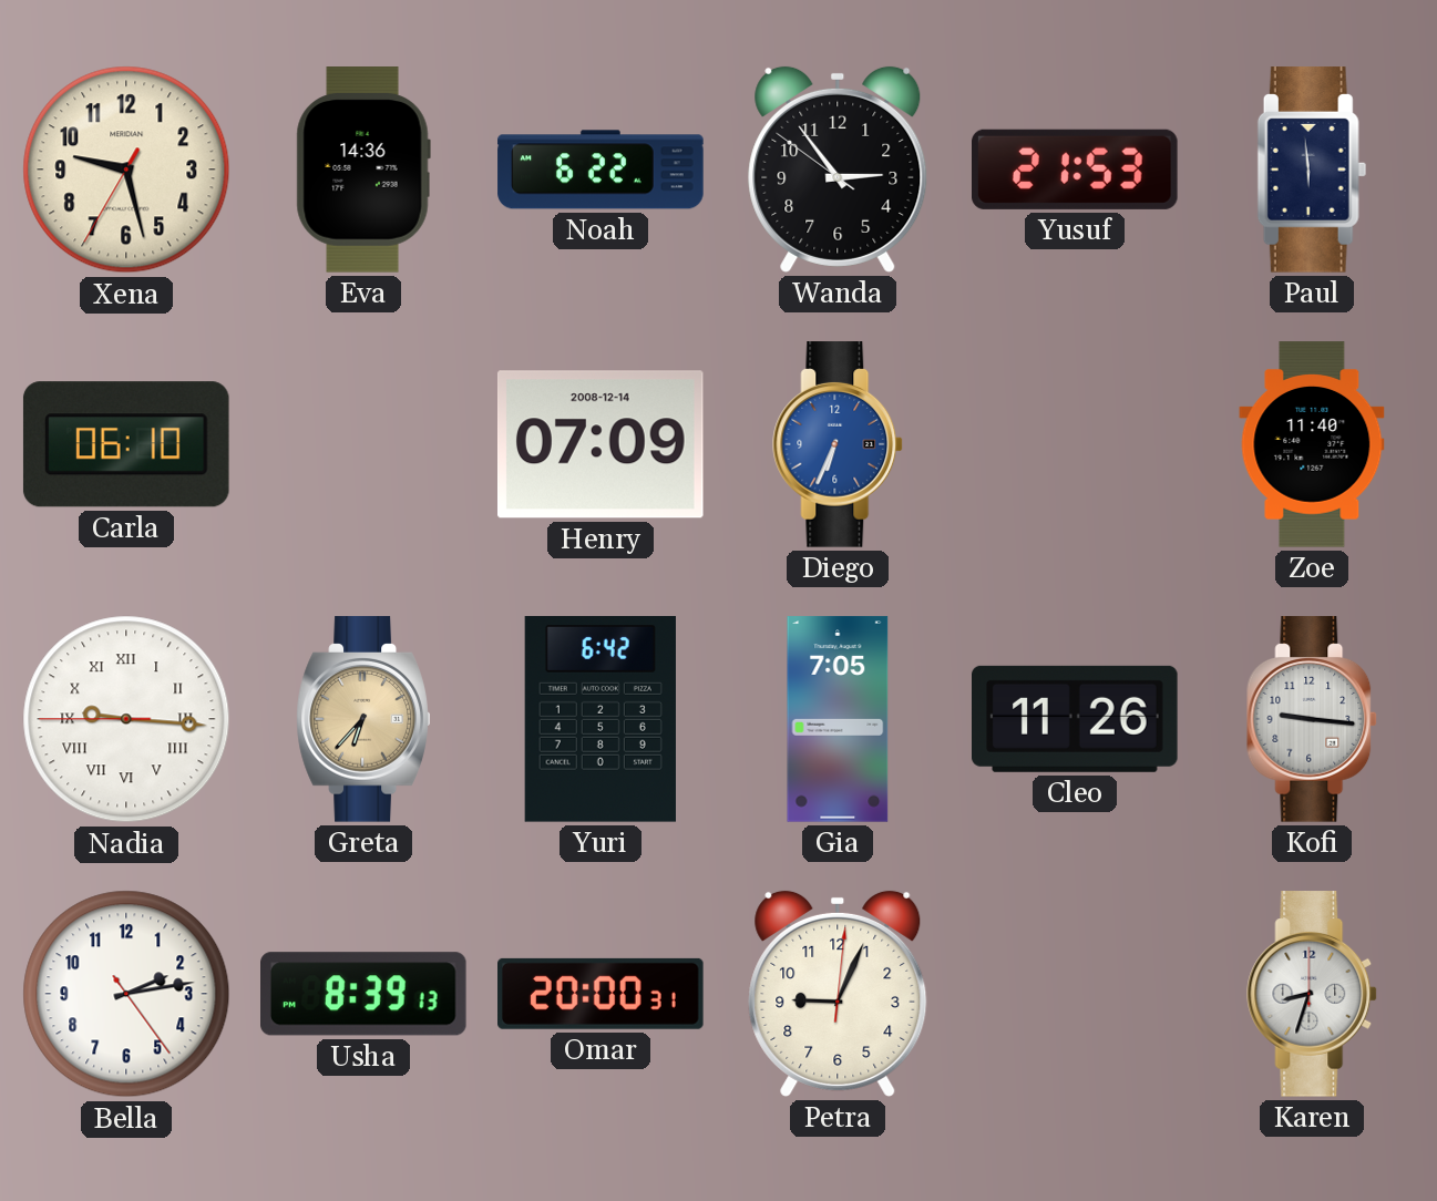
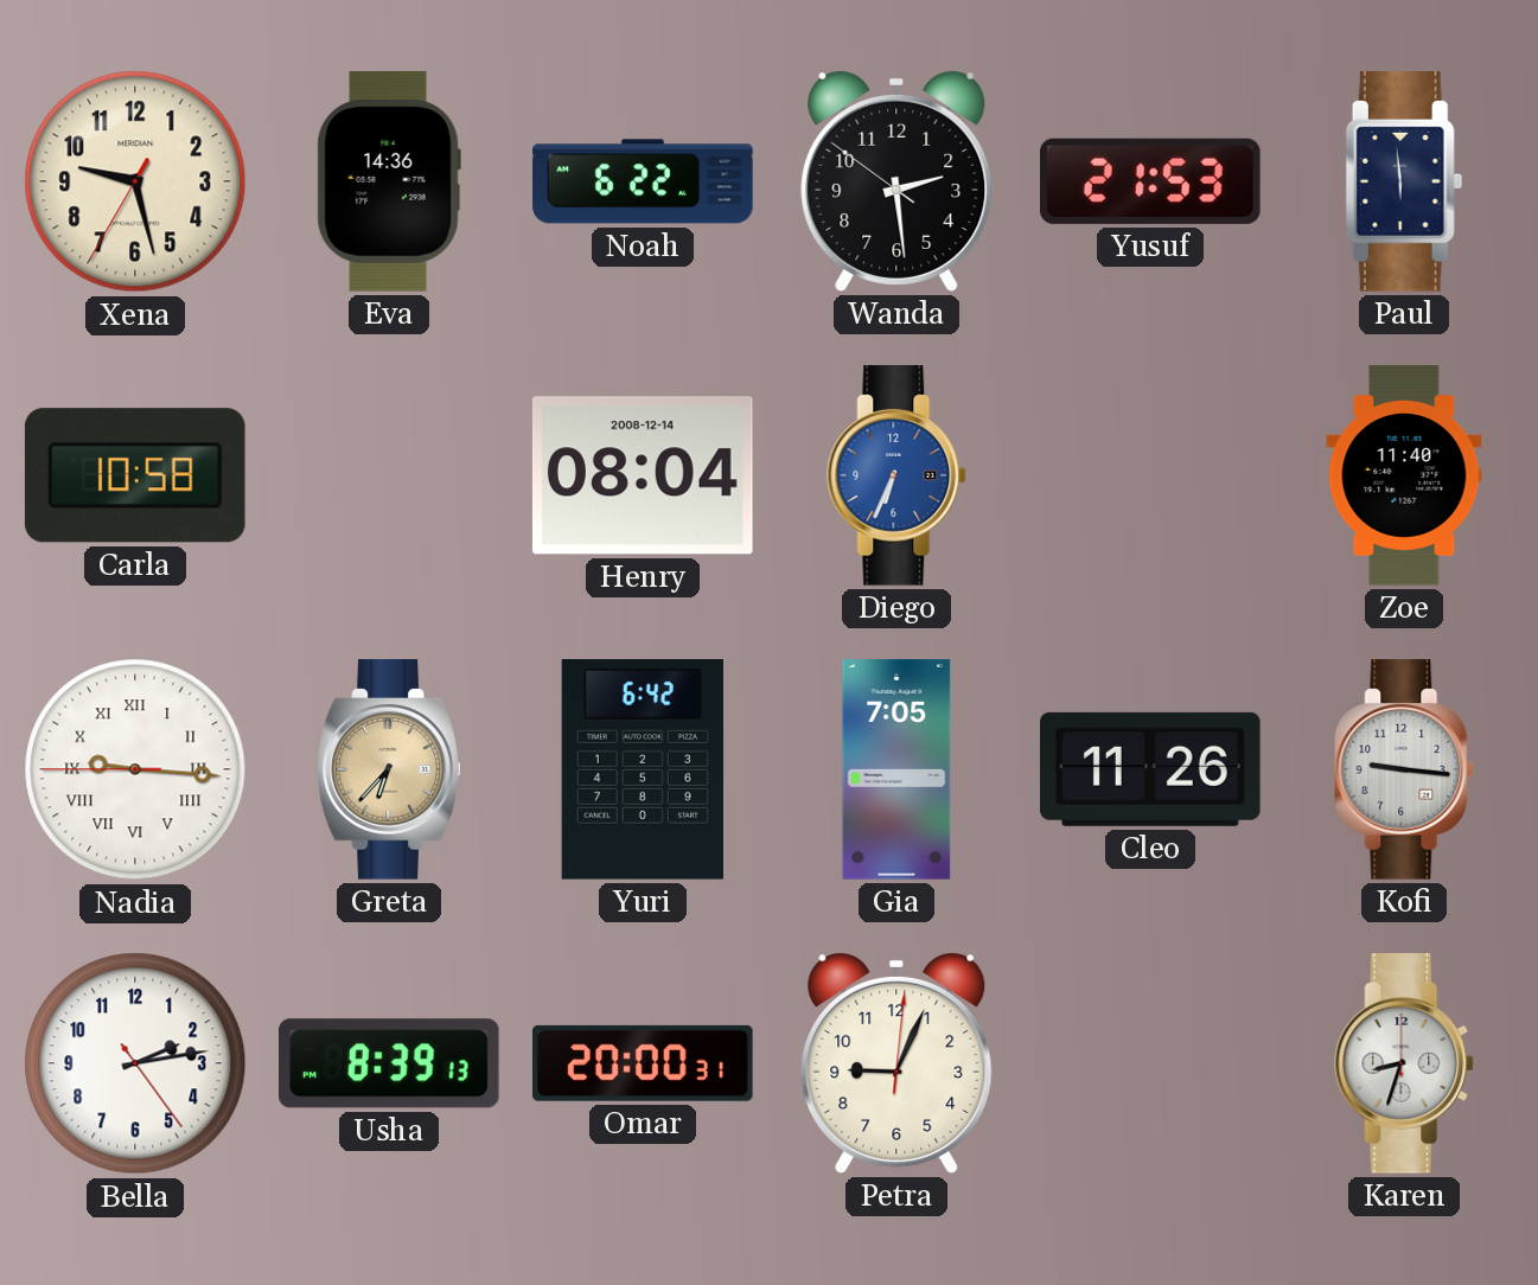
Wanda: 2:53 -> 2:28
Carla: 06:10 -> 10:58
Henry: 07:09 -> 08:04
